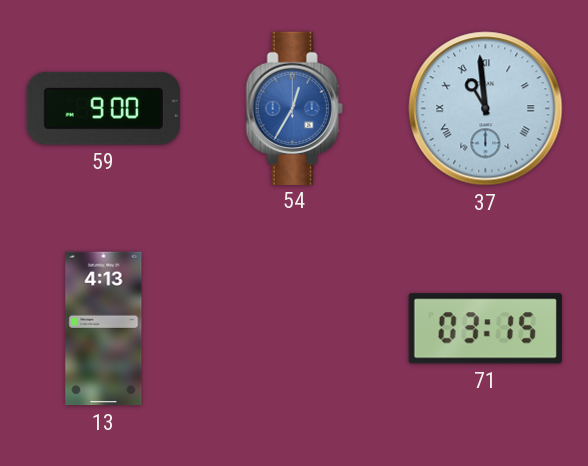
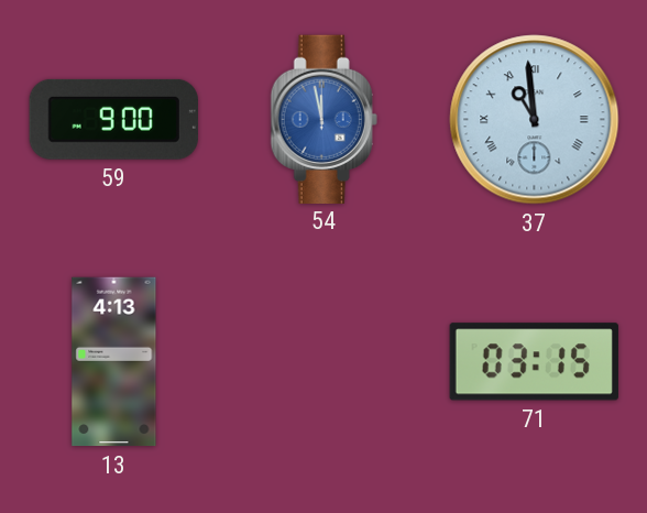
54: 12:35 -> 11:58
